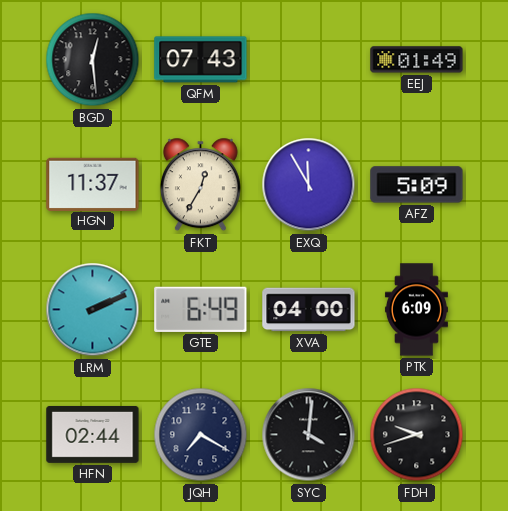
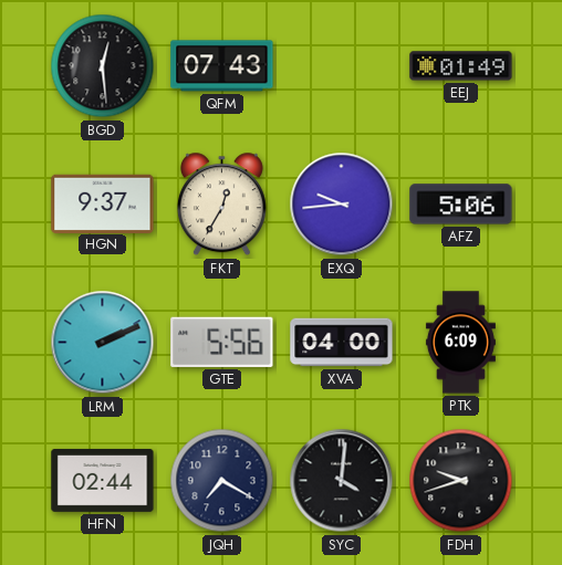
HGN: 11:37 -> 9:37
EXQ: 11:55 -> 9:44
AFZ: 5:09 -> 5:06
GTE: 6:49 -> 5:56
